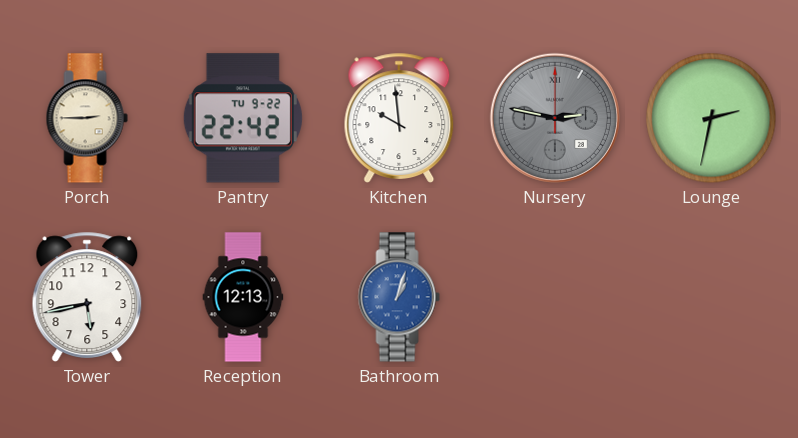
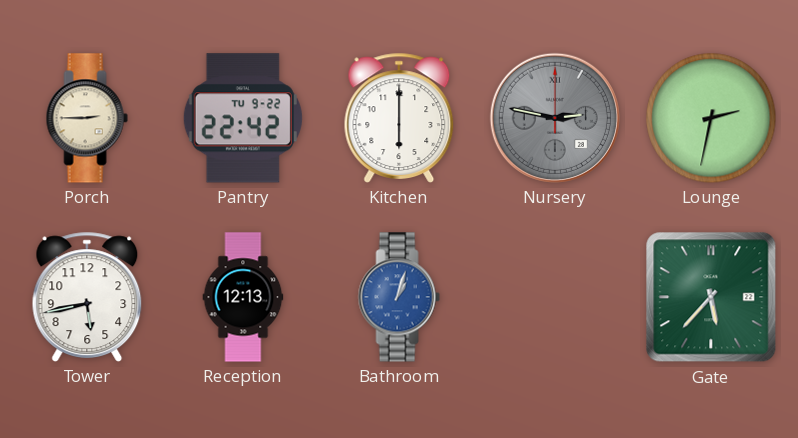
Kitchen: 9:59 -> 6:00
Gate: none -> 5:37
